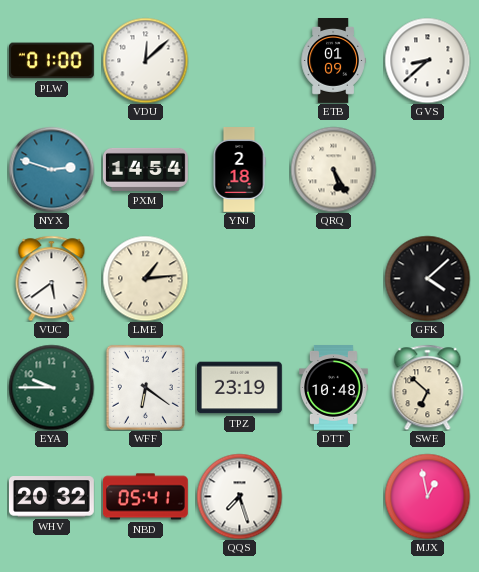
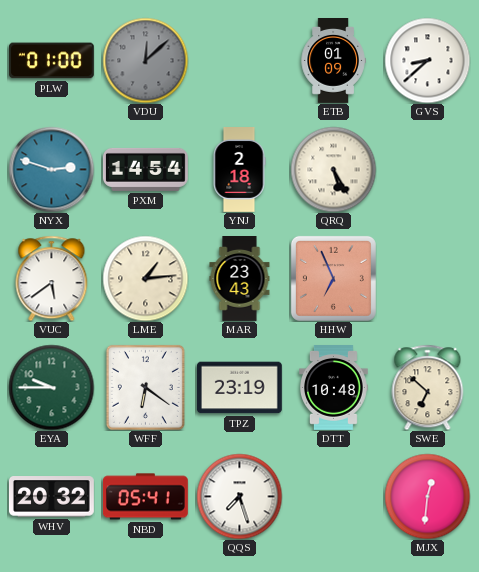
VDU dial: white -> grey
MAR: none -> 23:43
HHW: none -> 6:56
GFK: 4:08 -> none
MJX: 12:58 -> 12:31
